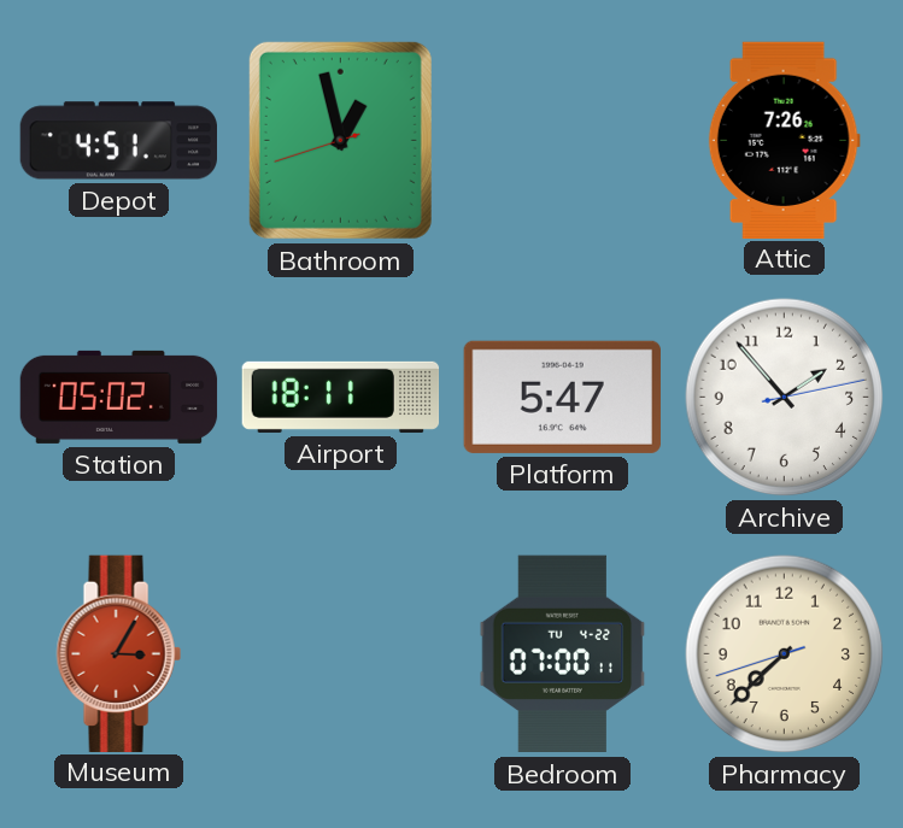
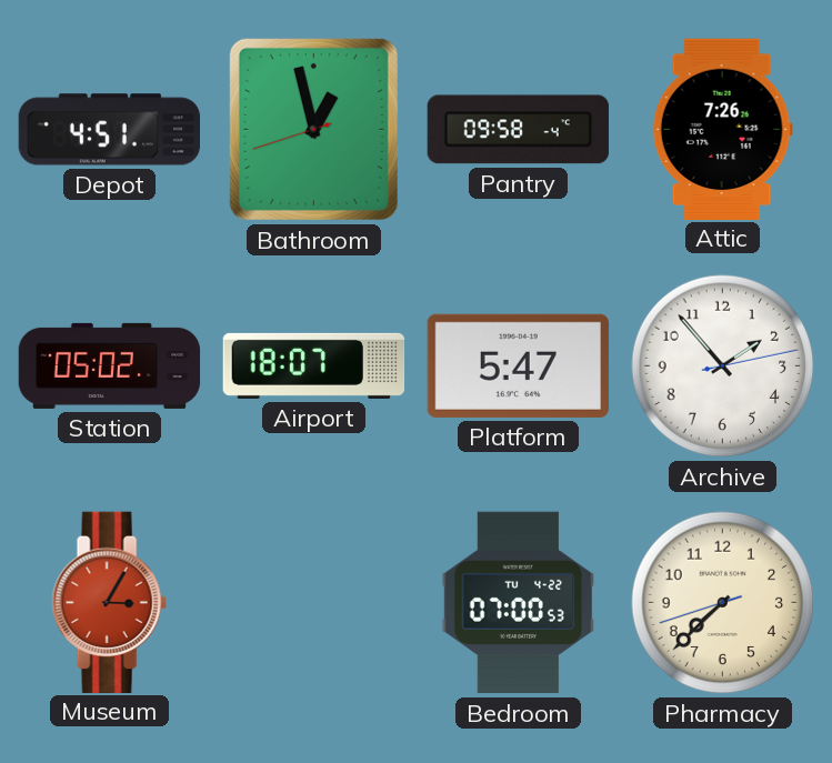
Pantry: none -> 09:58
Airport: 18:11 -> 18:07
Bedroom: 07:00:11 -> 07:00:53
